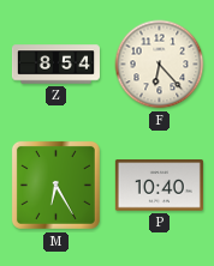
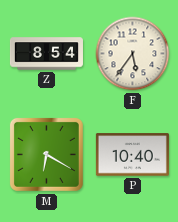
F: 6:23 -> 5:36
M: 6:25 -> 6:20
